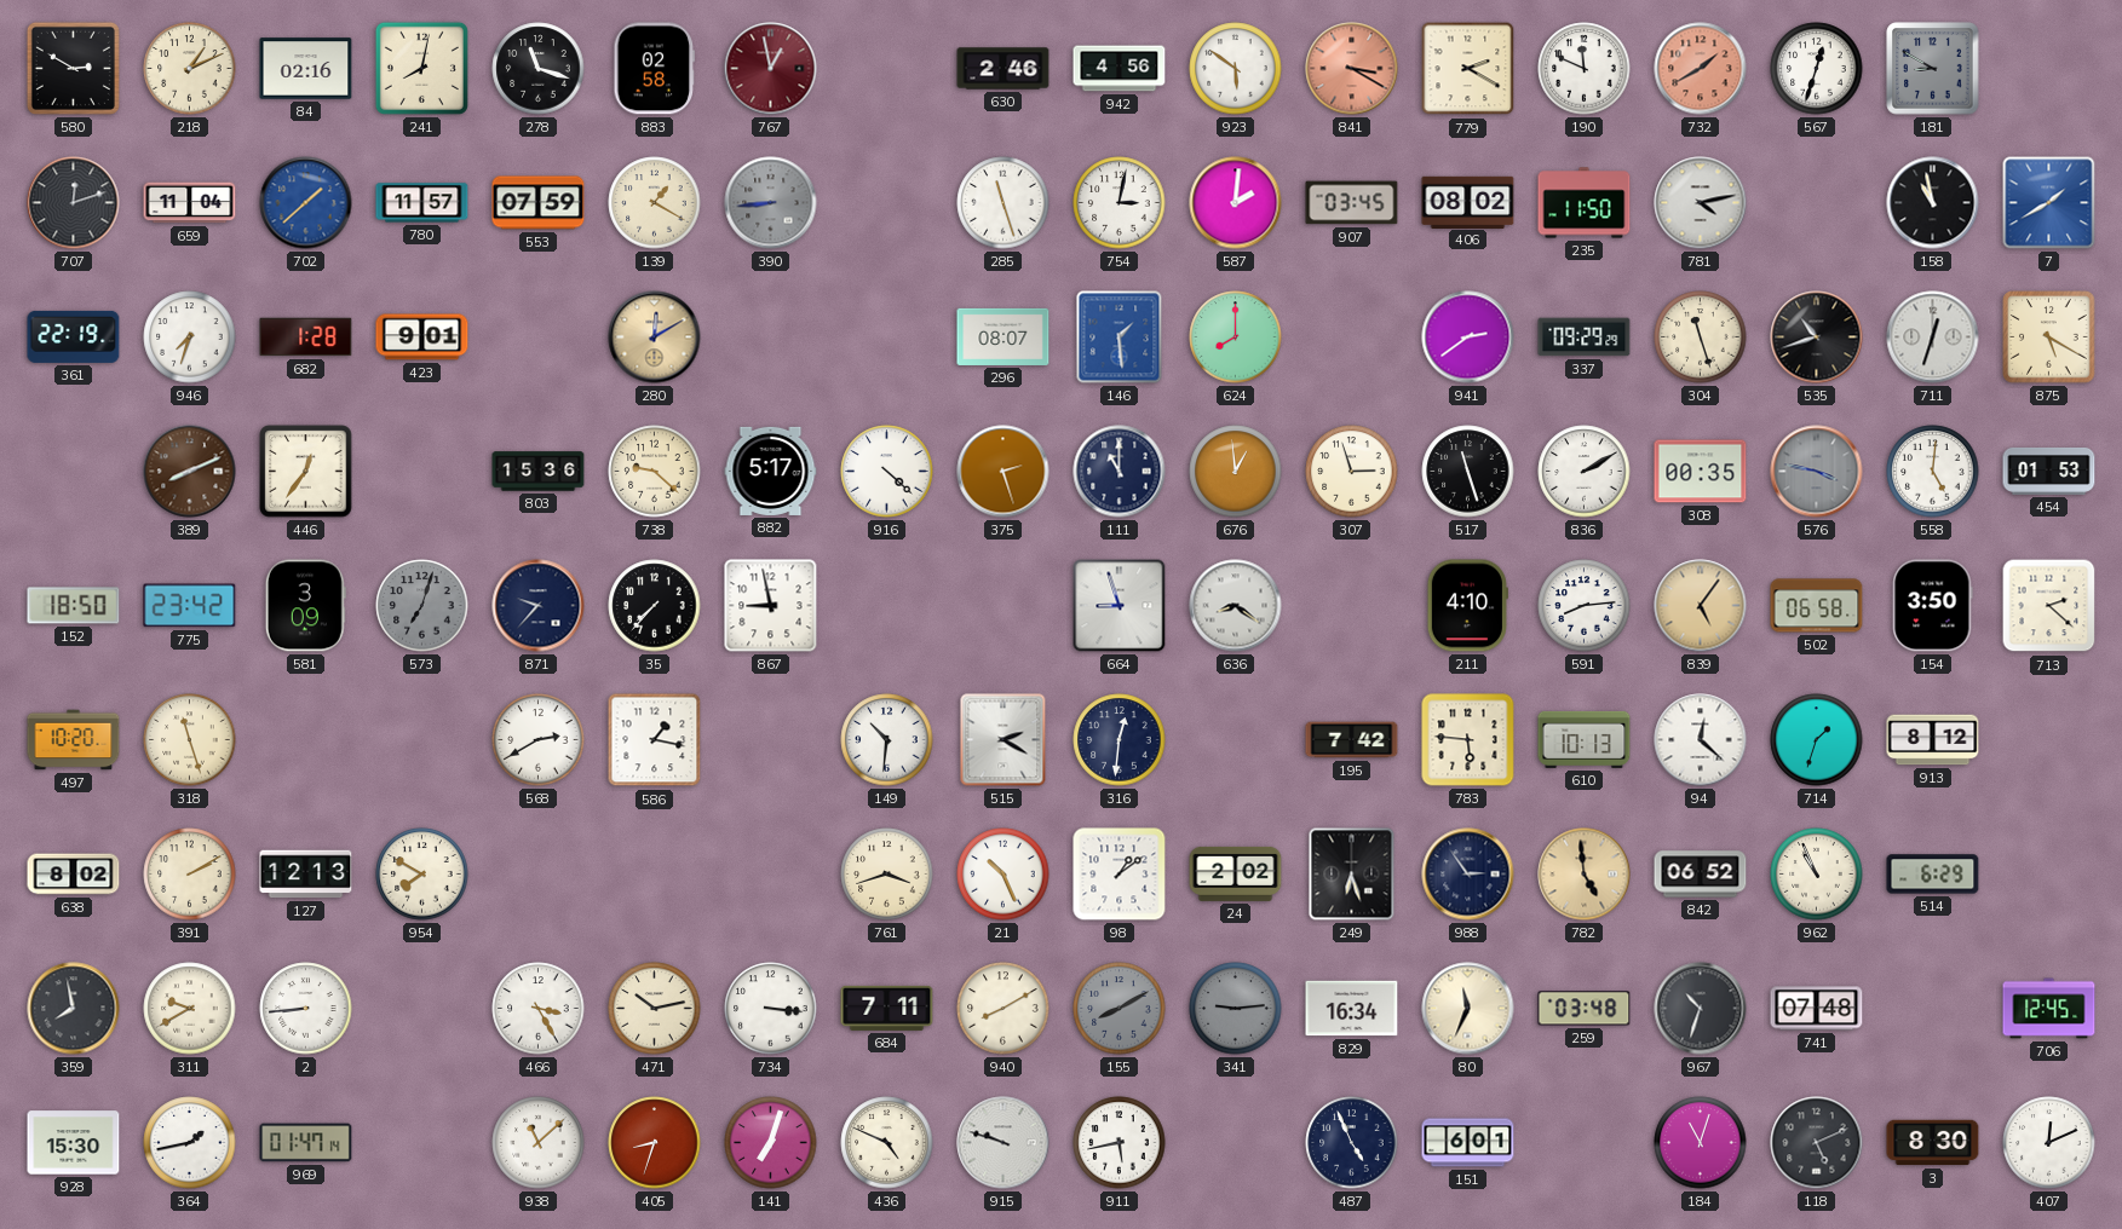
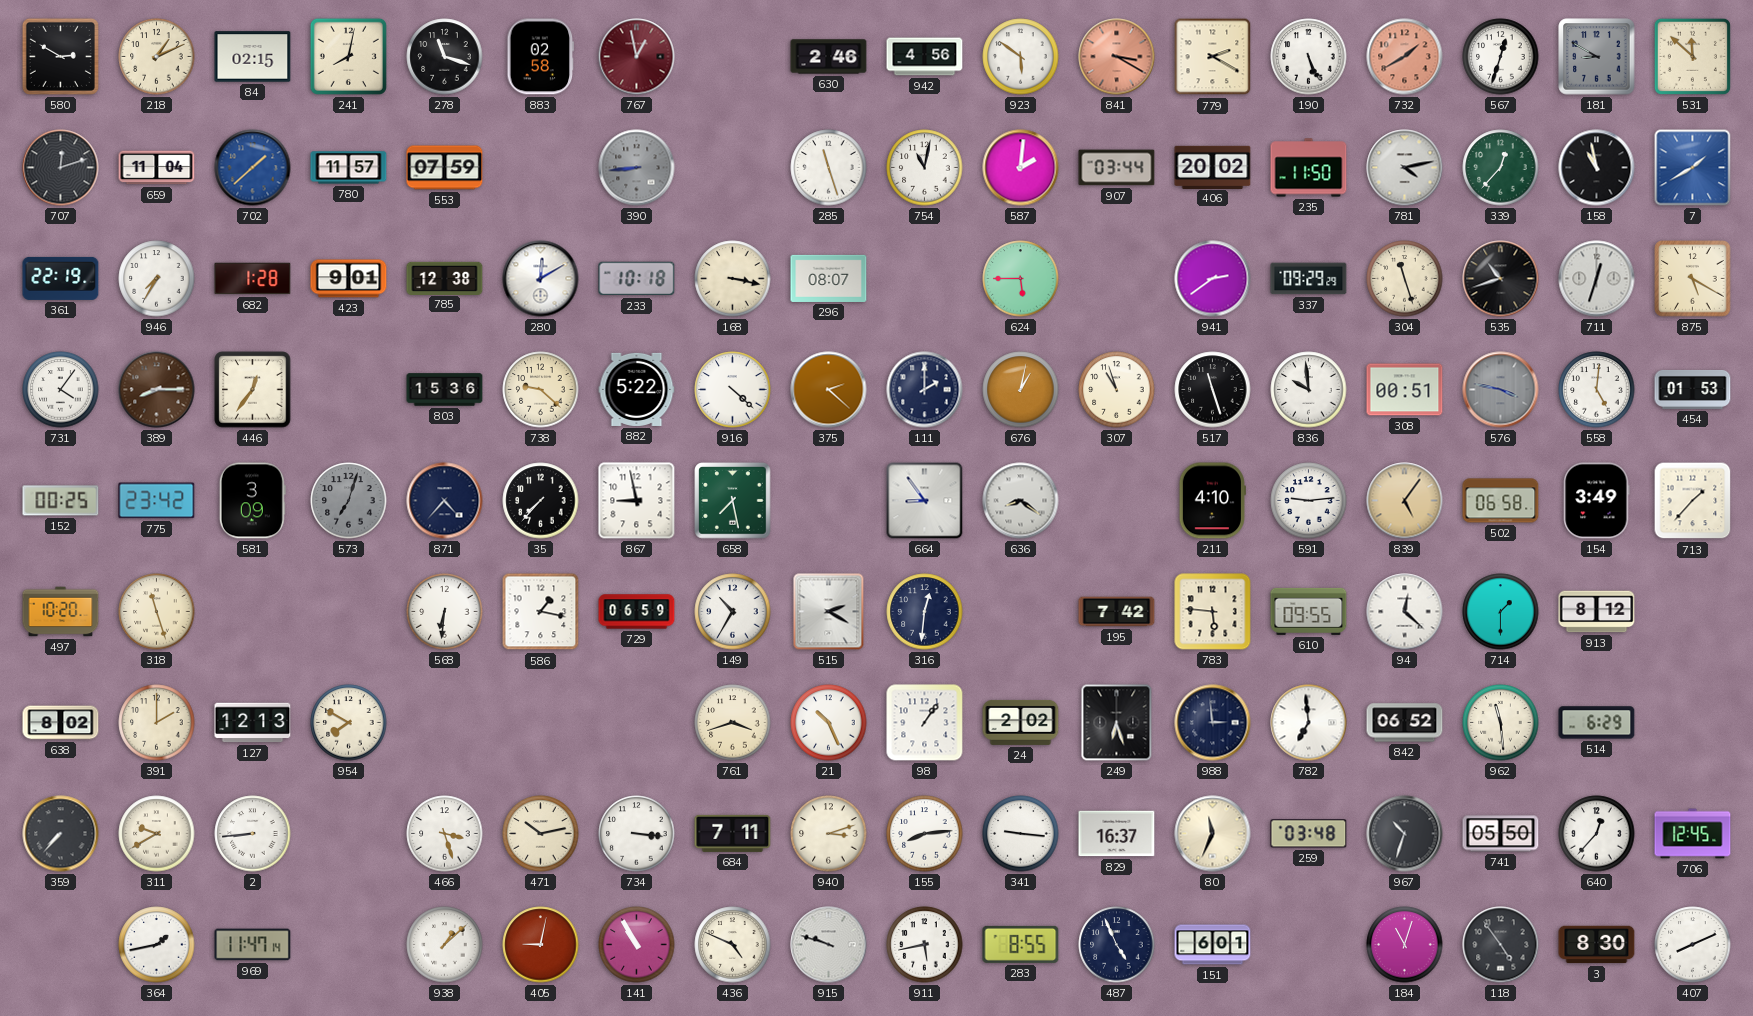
84: 02:16 -> 02:15
190: 11:49 -> 5:26
531: none -> 11:52
139: 1:20 -> none
754: 3:02 -> 11:02
907: 03:45 -> 03:44
406: 08:02 -> 20:02
339: none -> 12:37
946: 7:33 -> 7:35
785: none -> 12:38
280 dial: champagne -> white
233: none -> 10:18
168: none -> 3:17
146: 1:29 -> none
624: 8:00 -> 5:45
731: none -> 4:06
389: 8:11 -> 8:15
882: 5:17 -> 5:22
375: 2:27 -> 2:22
111: 11:00 -> 2:00
676: 12:59 -> 1:02
307: 2:57 -> 10:57
836: 2:10 -> 9:59
308: 00:35 -> 00:51
152: 18:50 -> 00:25
871: 9:37 -> 4:37
658: none -> 7:28
664: 8:57 -> 8:54
591: 8:14 -> 9:14
154: 3:50 -> 3:49
713: 2:22 -> 1:37
568: 2:40 -> 6:31
729: none -> 06:59
149: 10:31 -> 10:35
610: 10:13 -> 09:55
714: 1:33 -> 1:30
391: 2:10 -> 2:00
98: 1:09 -> 1:06
988: 2:54 -> 2:59
782: 4:59 -> 6:59
782 dial: champagne -> white
962: 10:56 -> 11:29
359: 7:58 -> 7:37
466: 3:25 -> 3:27
940: 8:10 -> 3:12
155: 8:10 -> 8:14
155 dial: grey -> white
341: 9:14 -> 9:16
341 dial: grey -> white
829: 16:34 -> 16:37
741: 07:48 -> 05:50
640: none -> 12:37
928: 15:30 -> none
969: 01:47 -> 11:47
938: 11:08 -> 1:08
405: 8:33 -> 9:02
141: 7:03 -> 10:55
283: none -> 8:55
118: 5:11 -> 4:54
407: 12:11 -> 8:11
